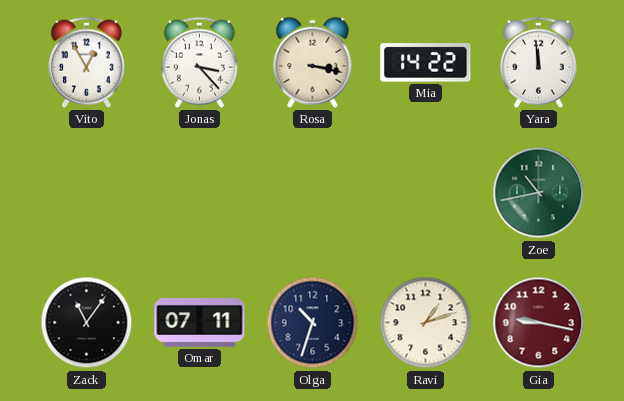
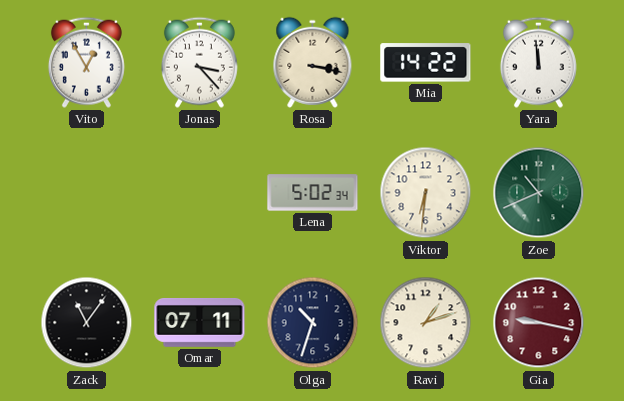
Lena: none -> 5:02
Viktor: none -> 6:31
Zoe: 10:43 -> 10:41
